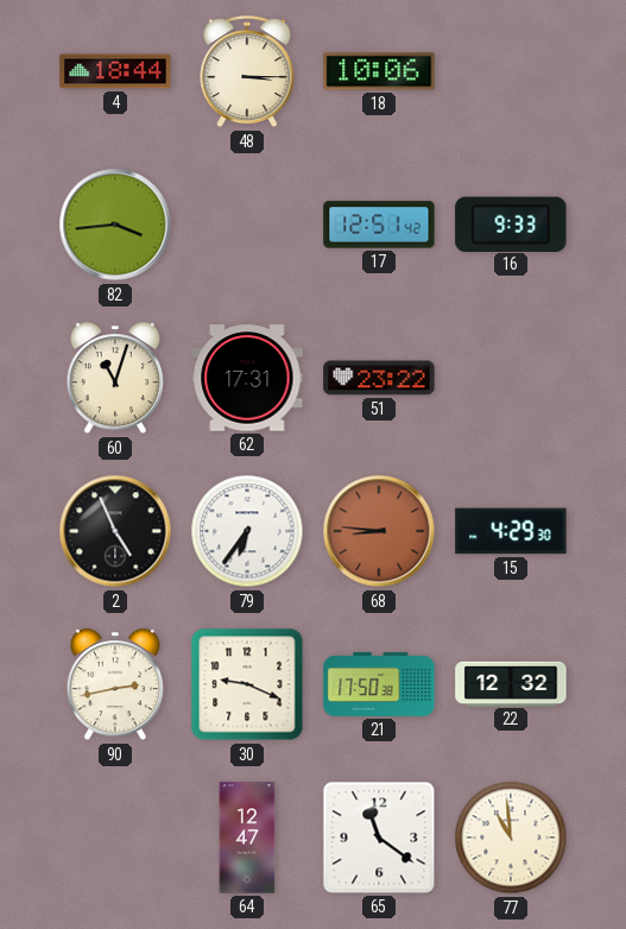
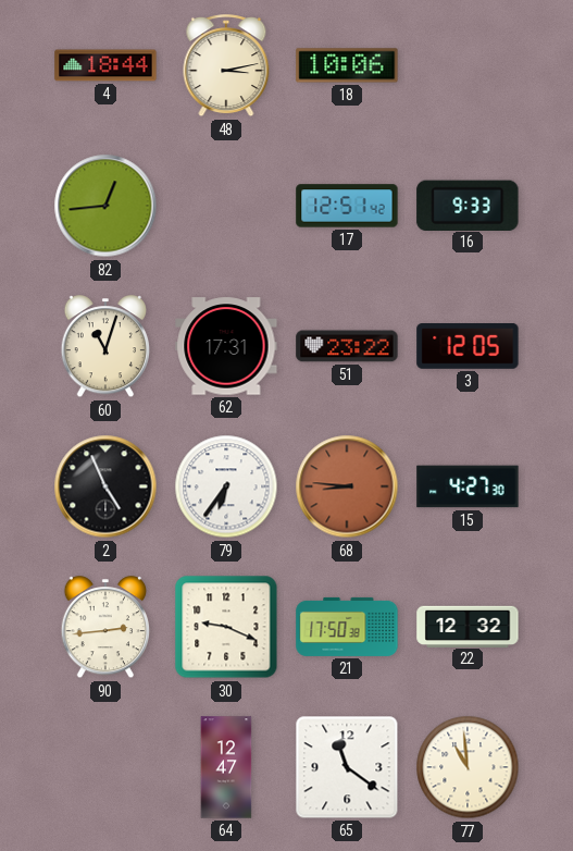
48: 3:15 -> 3:13
82: 3:44 -> 12:44
3: none -> 12:05
15: 4:29 -> 4:27
90: 2:43 -> 2:44
